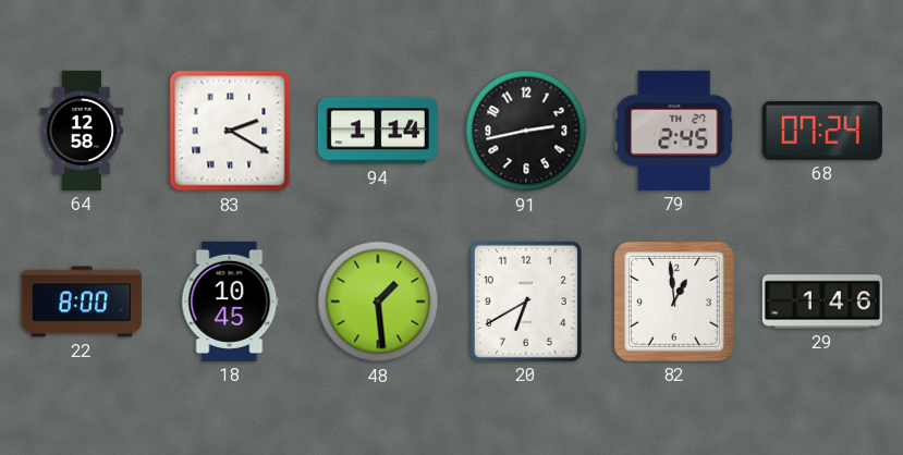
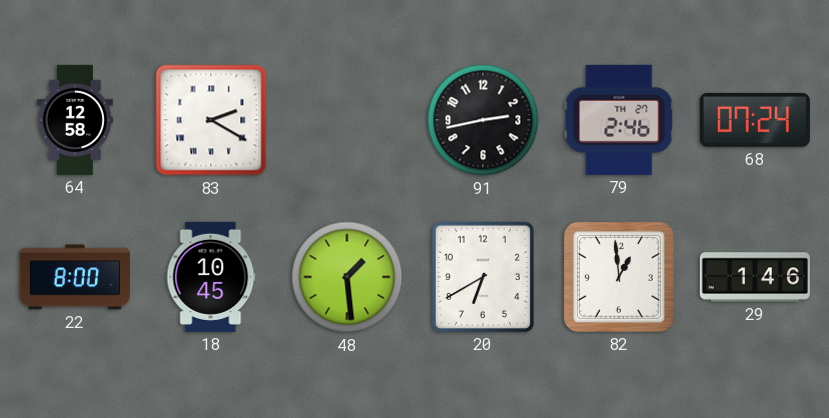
94: 1:14 -> none
79: 2:45 -> 2:46
